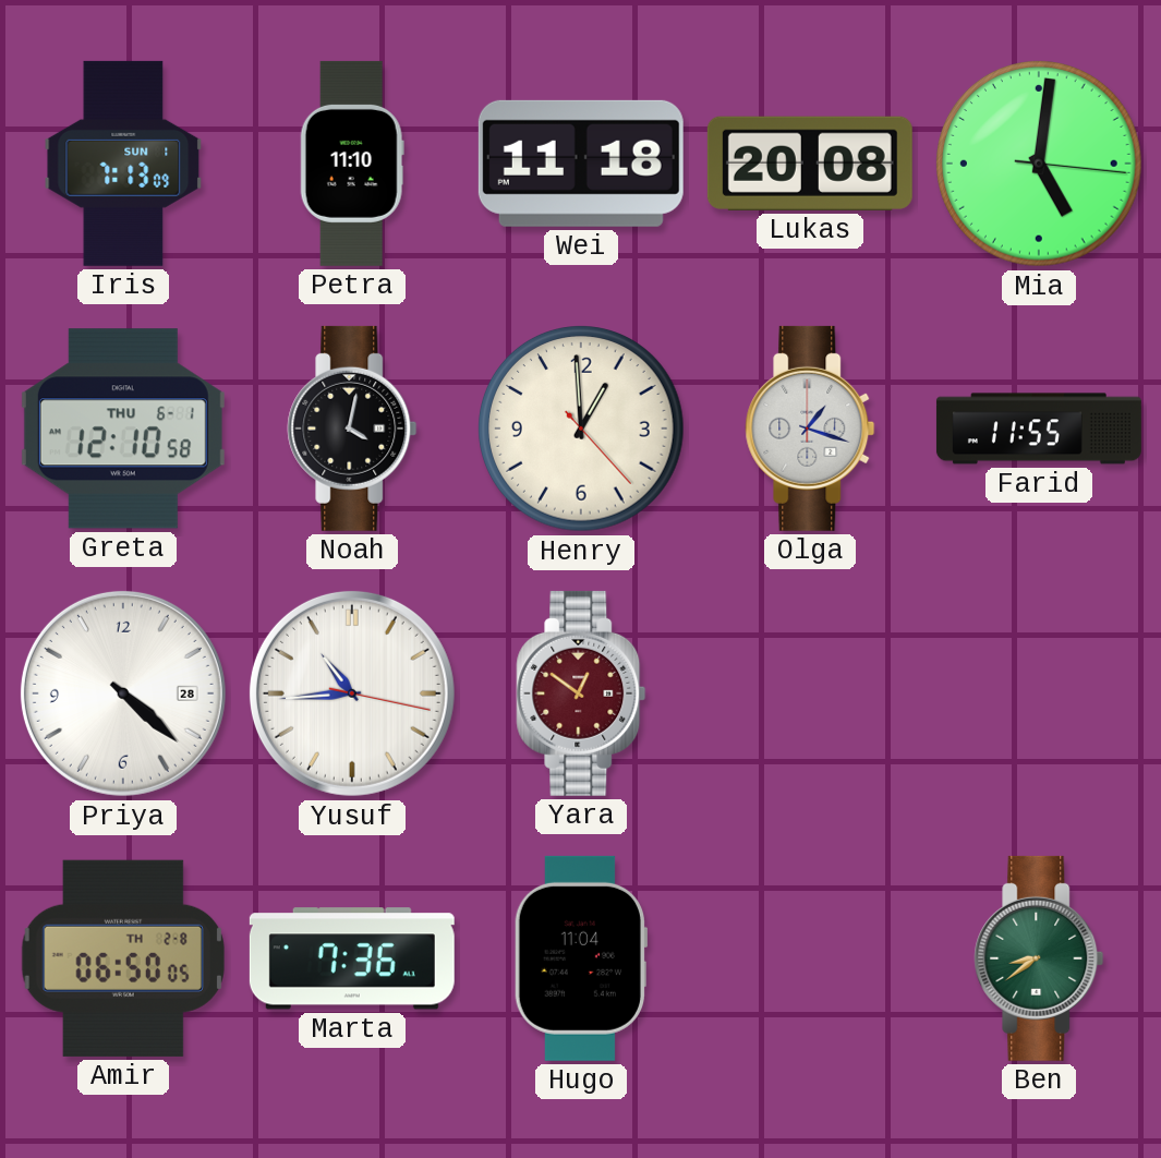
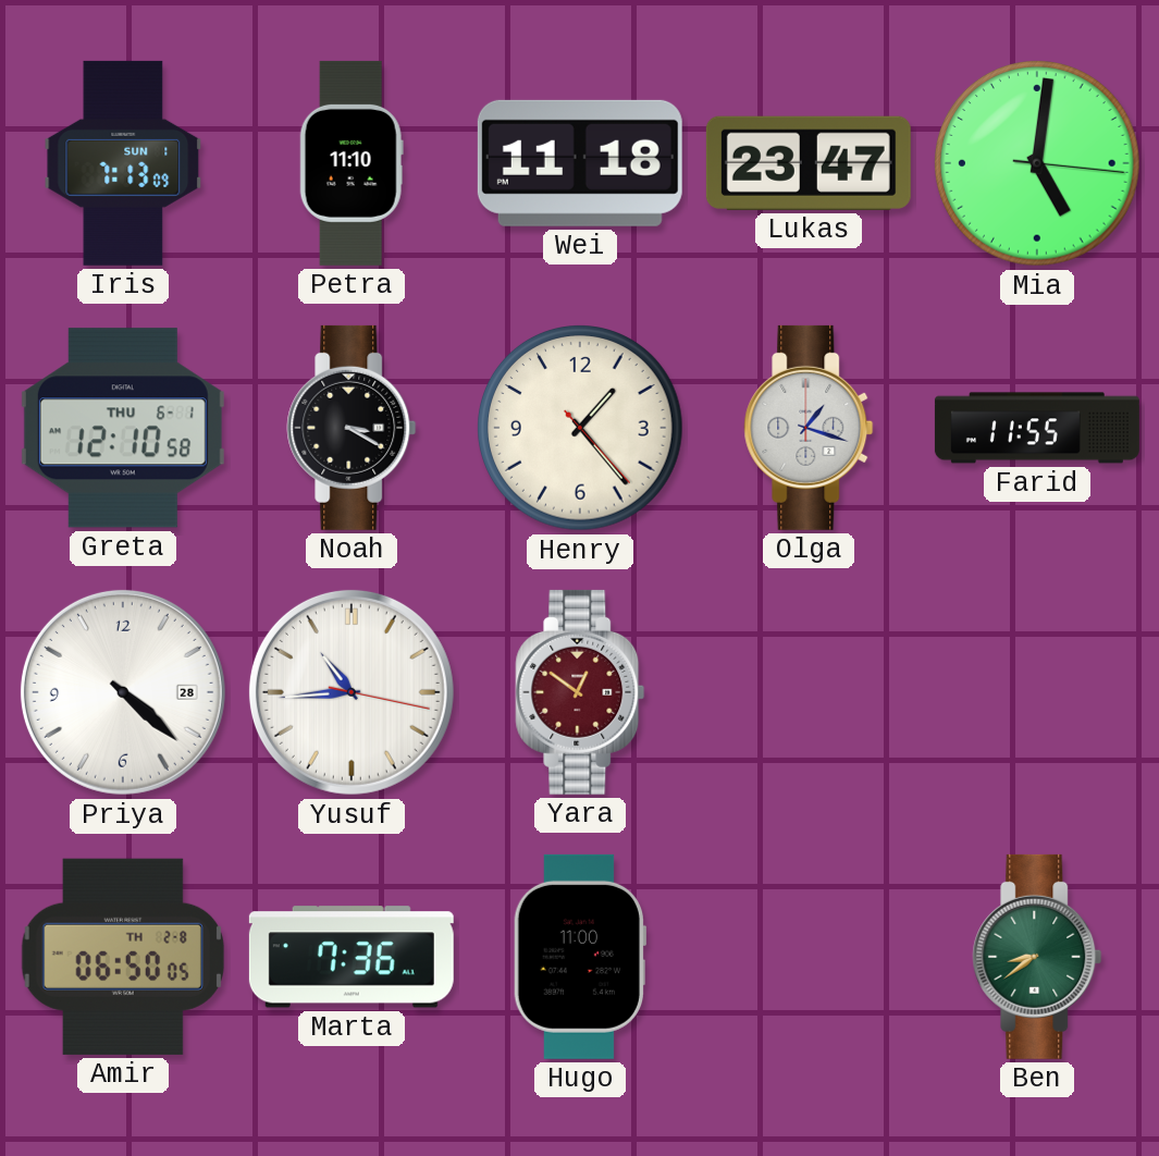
Lukas: 20:08 -> 23:47
Noah: 4:02 -> 3:20
Henry: 12:59 -> 1:23
Hugo: 11:04 -> 11:00
